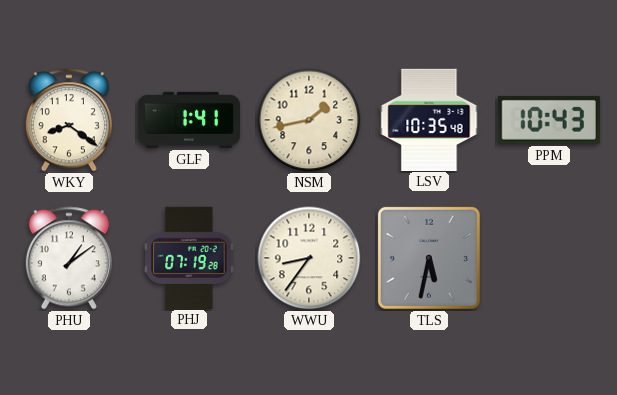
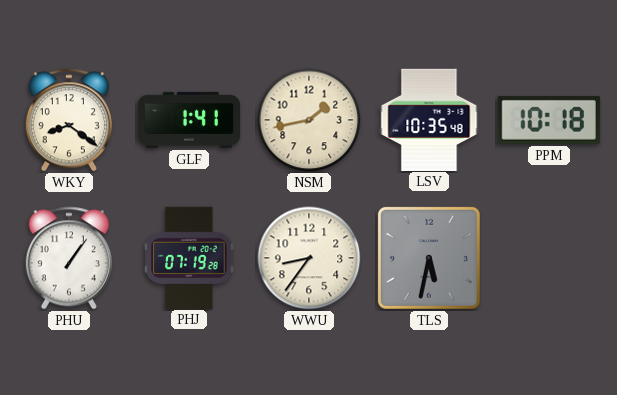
PPM: 10:43 -> 10:18
PHU: 1:09 -> 1:06
